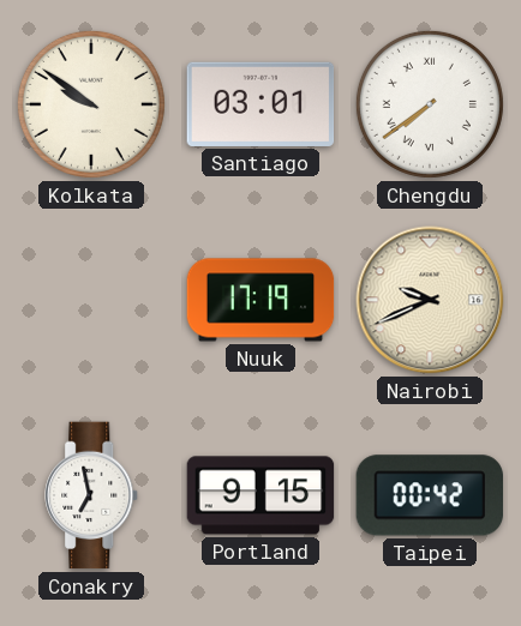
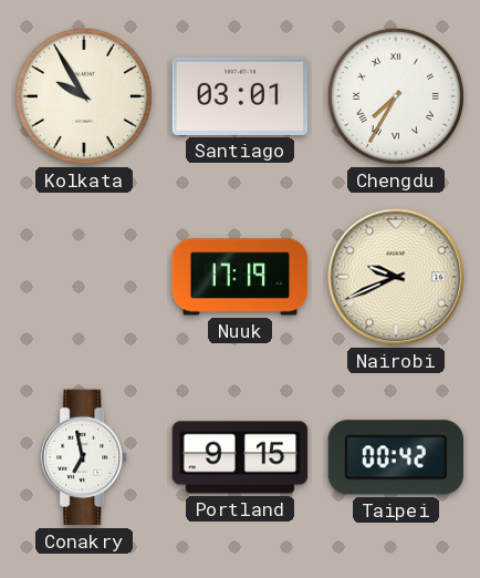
Kolkata: 9:51 -> 9:55
Chengdu: 7:39 -> 7:35
